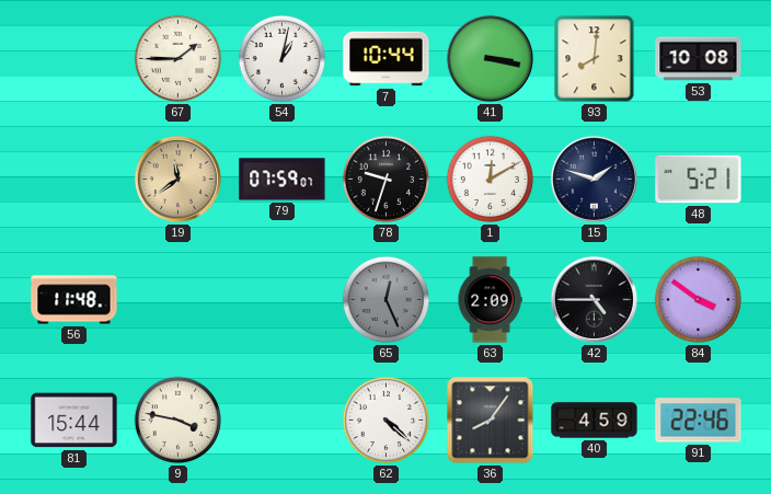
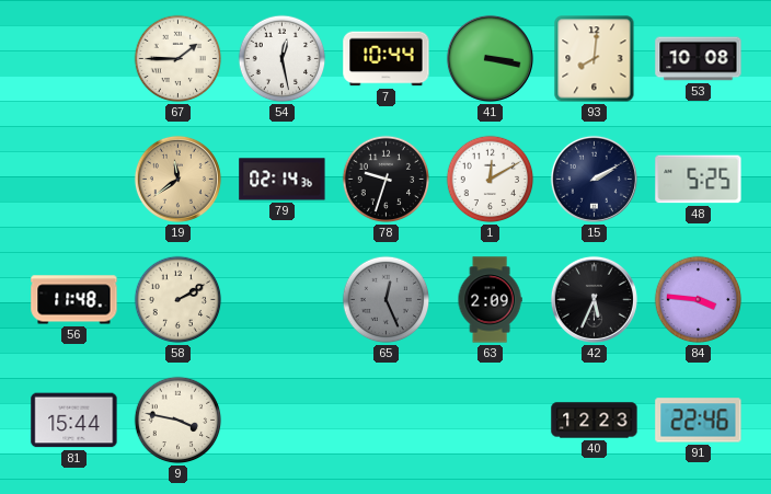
54: 1:02 -> 12:28
79: 07:59 -> 02:14
15: 1:48 -> 2:10
48: 5:21 -> 5:25
58: none -> 2:10
42: 4:45 -> 5:34
84: 3:51 -> 3:46
62: 4:22 -> none
36: 8:06 -> none
40: 4:59 -> 12:23
